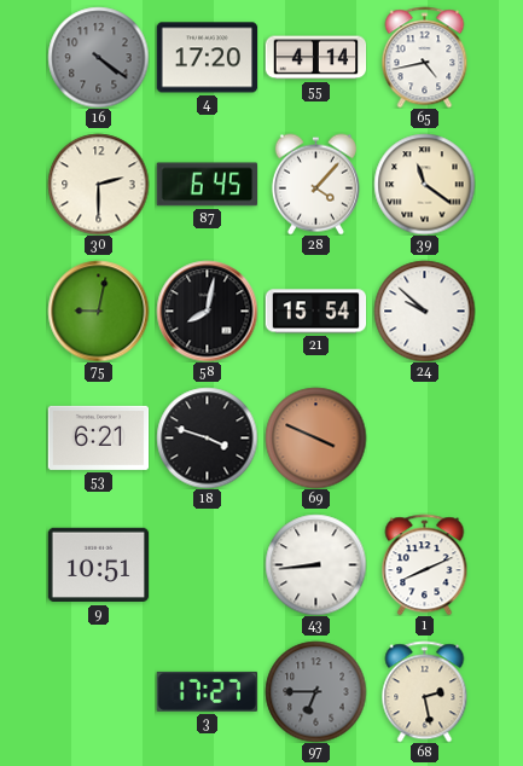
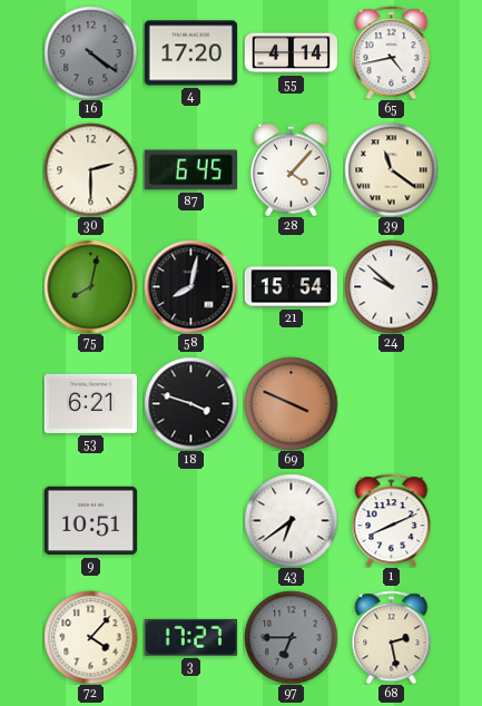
75: 9:02 -> 8:02
43: 8:44 -> 6:39
72: none -> 4:07
